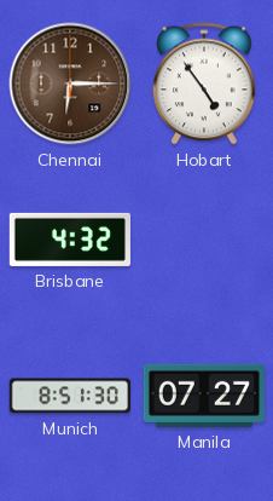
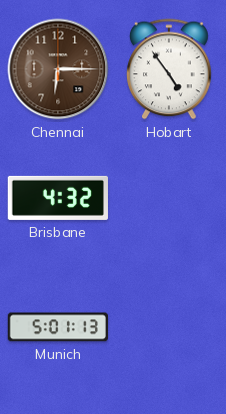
Munich: 8:51 -> 5:01
Manila: 07:27 -> none
